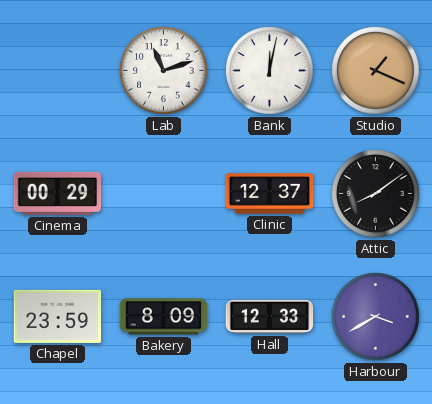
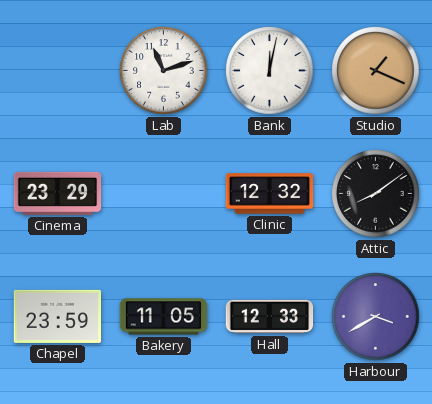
Cinema: 00:29 -> 23:29
Clinic: 12:37 -> 12:32
Bakery: 8:09 -> 11:05
